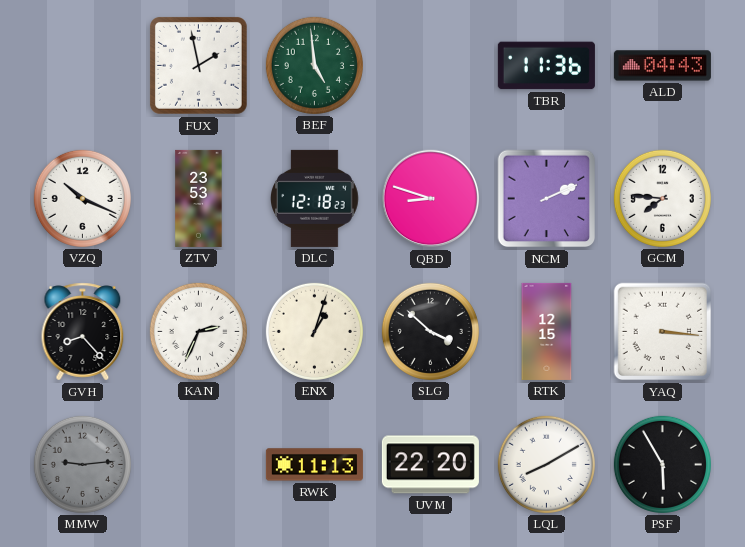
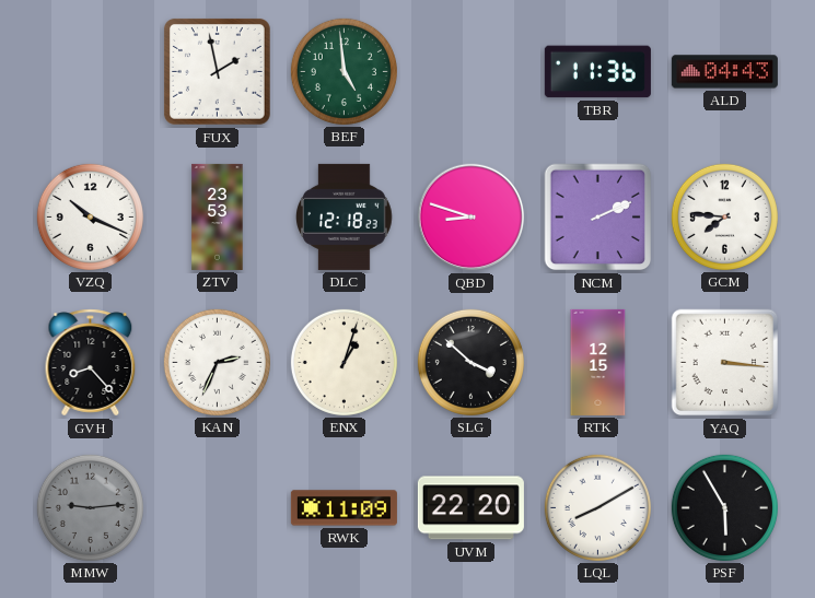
RWK: 11:13 -> 11:09
